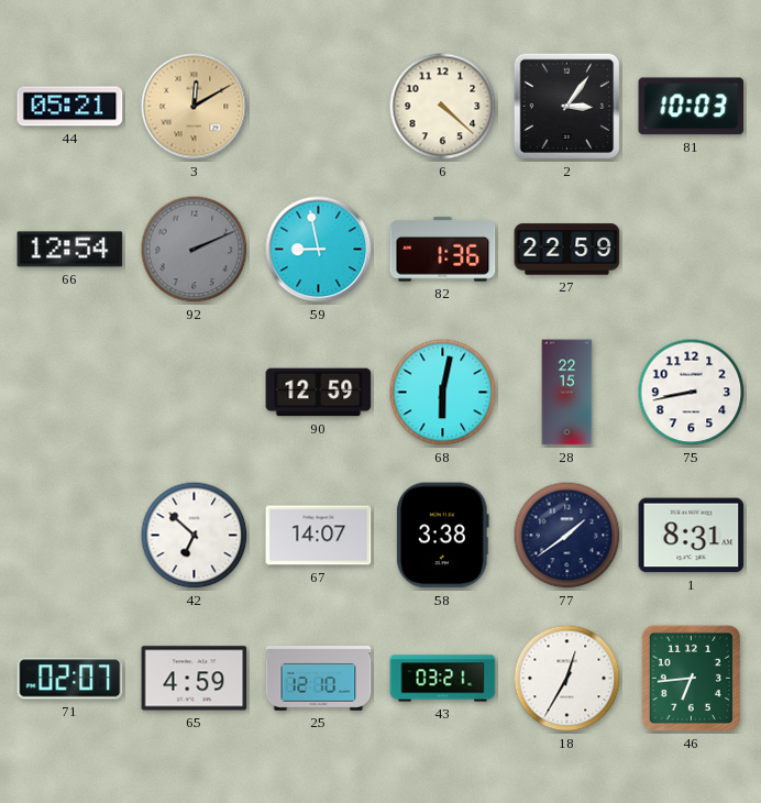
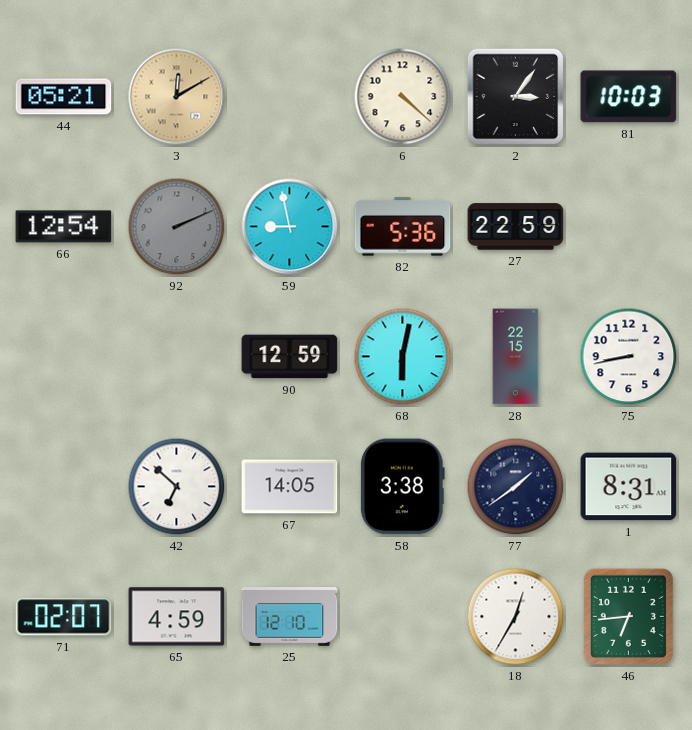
82: 1:36 -> 5:36
67: 14:07 -> 14:05
43: 03:21 -> none
